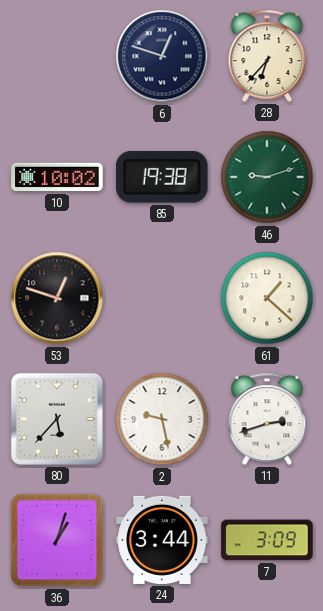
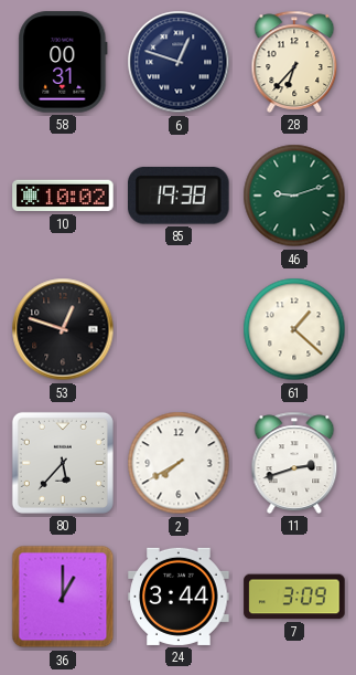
58: none -> 00:31
2: 9:28 -> 7:40
36: 1:03 -> 1:00
